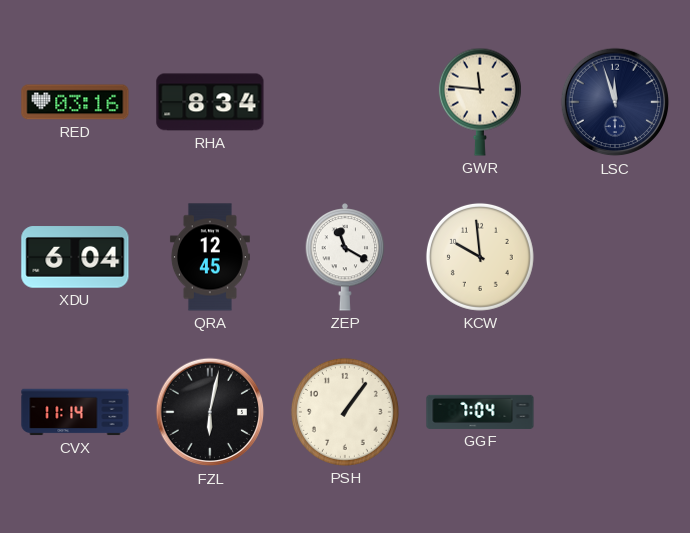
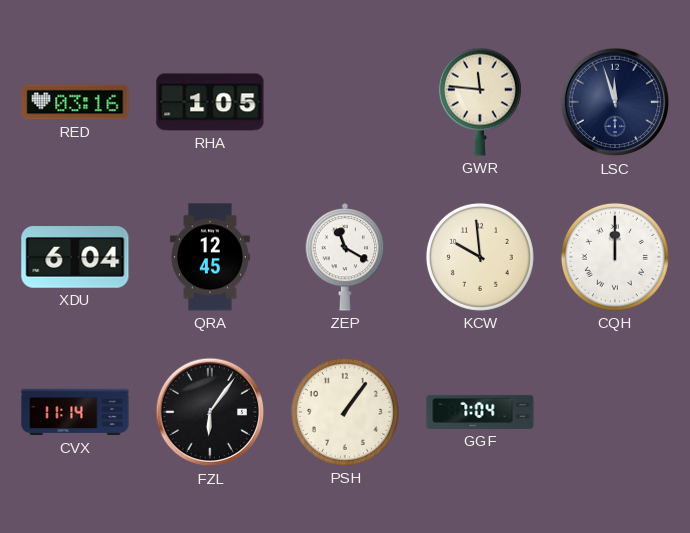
RHA: 8:34 -> 1:05
CQH: none -> 12:00
FZL: 6:02 -> 6:06
